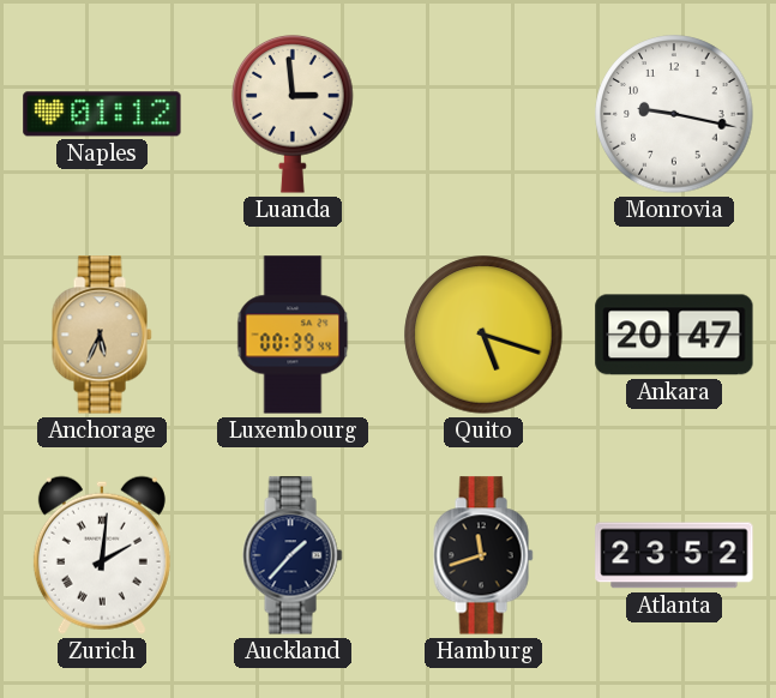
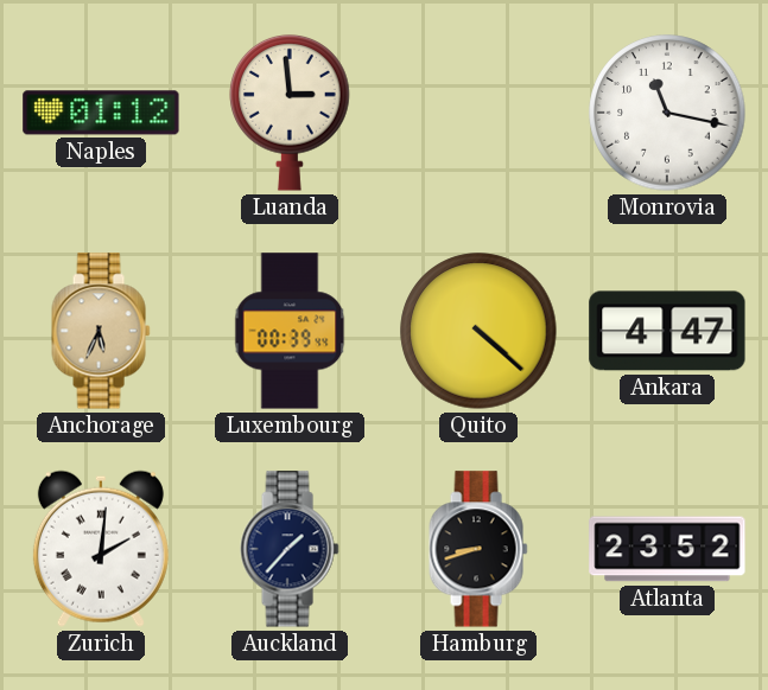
Monrovia: 9:17 -> 11:17
Quito: 5:18 -> 4:22
Ankara: 20:47 -> 4:47
Hamburg: 11:42 -> 8:42
